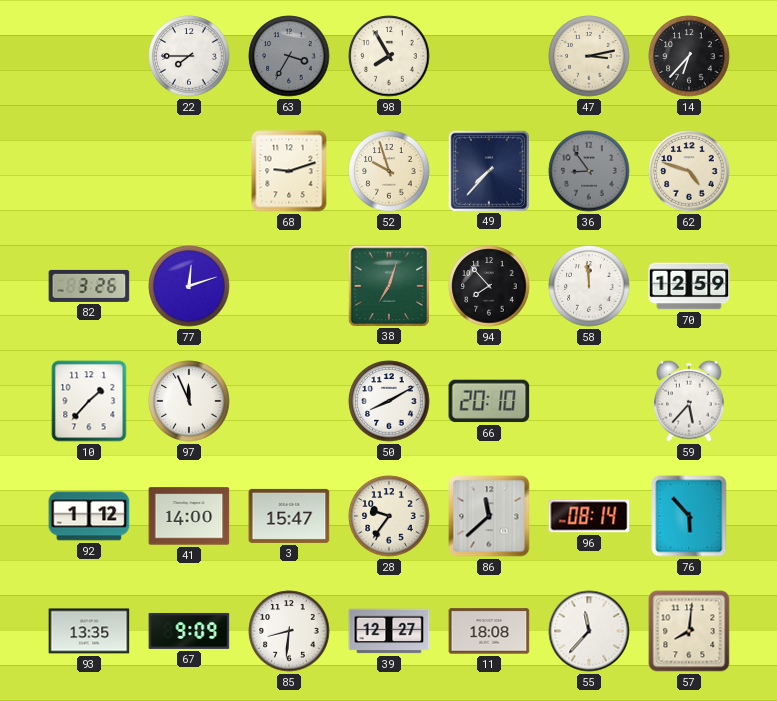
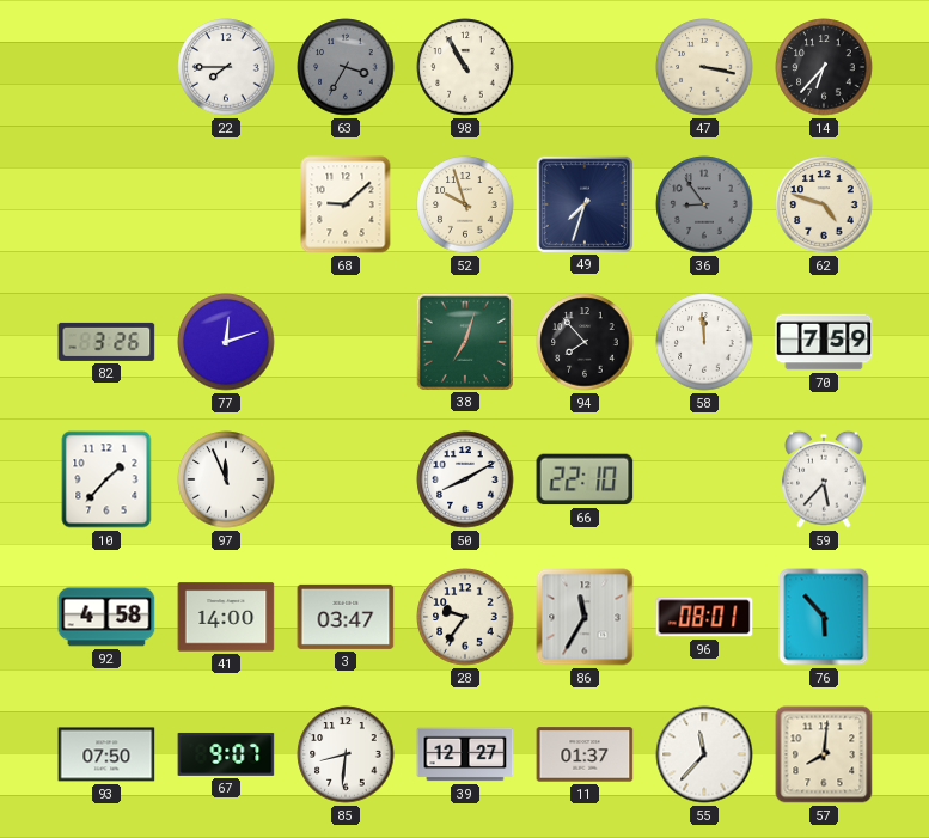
98: 7:55 -> 10:55
47: 3:13 -> 3:17
68: 9:12 -> 9:08
49: 7:37 -> 7:33
70: 12:59 -> 7:59
66: 20:10 -> 22:10
92: 1:12 -> 4:58
3: 15:47 -> 03:47
86: 11:38 -> 11:35
96: 08:14 -> 08:01
93: 13:35 -> 07:50
67: 9:09 -> 9:07
11: 18:08 -> 01:37
